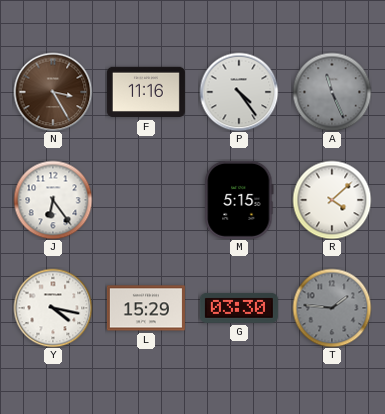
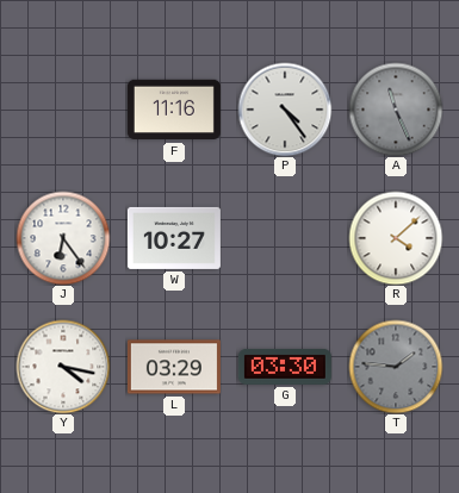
N: 3:25 -> none
W: none -> 10:27
M: 5:15 -> none
L: 15:29 -> 03:29
